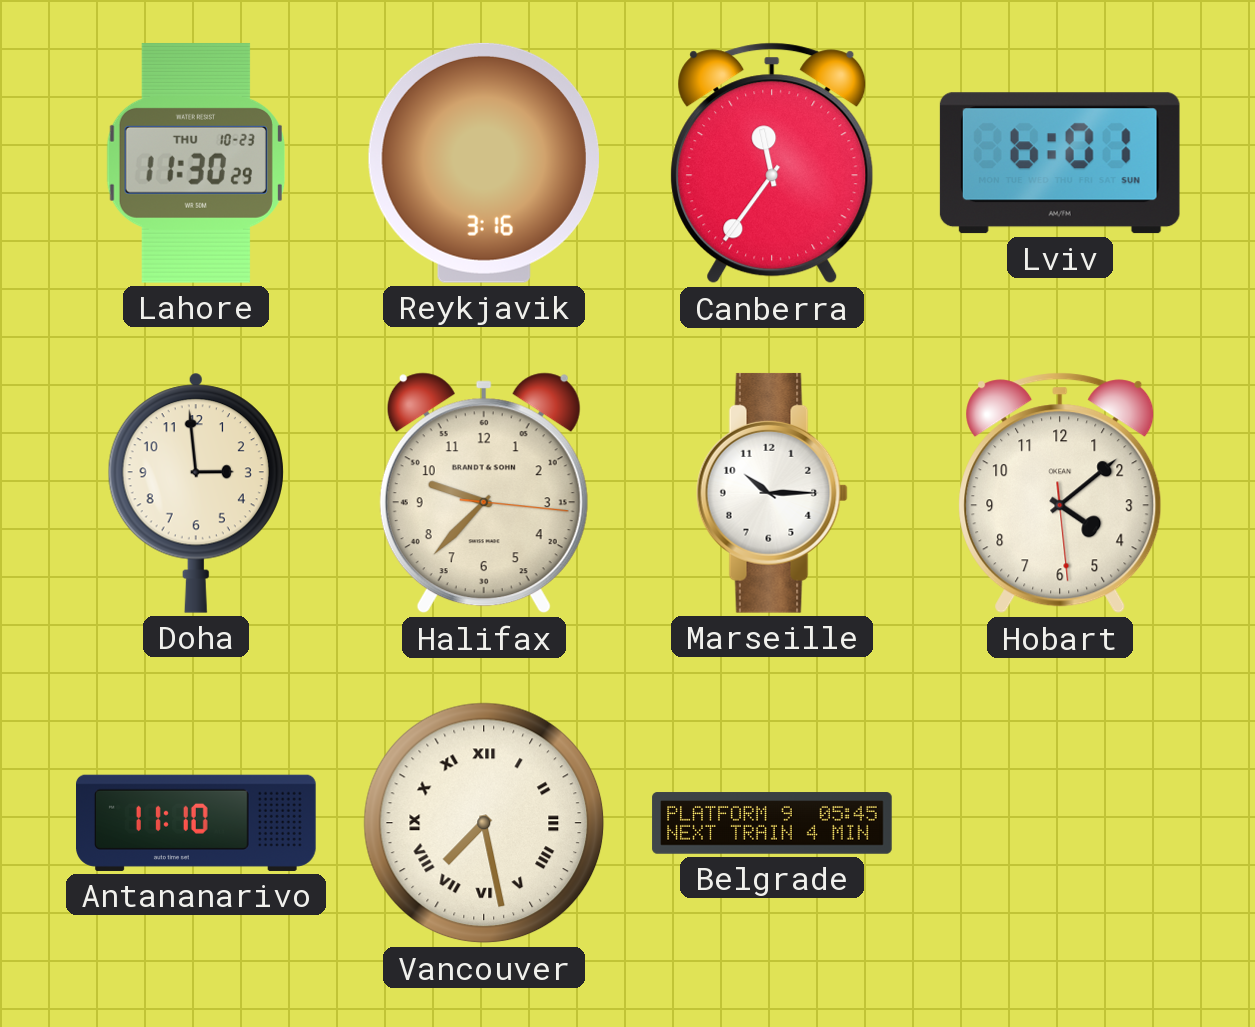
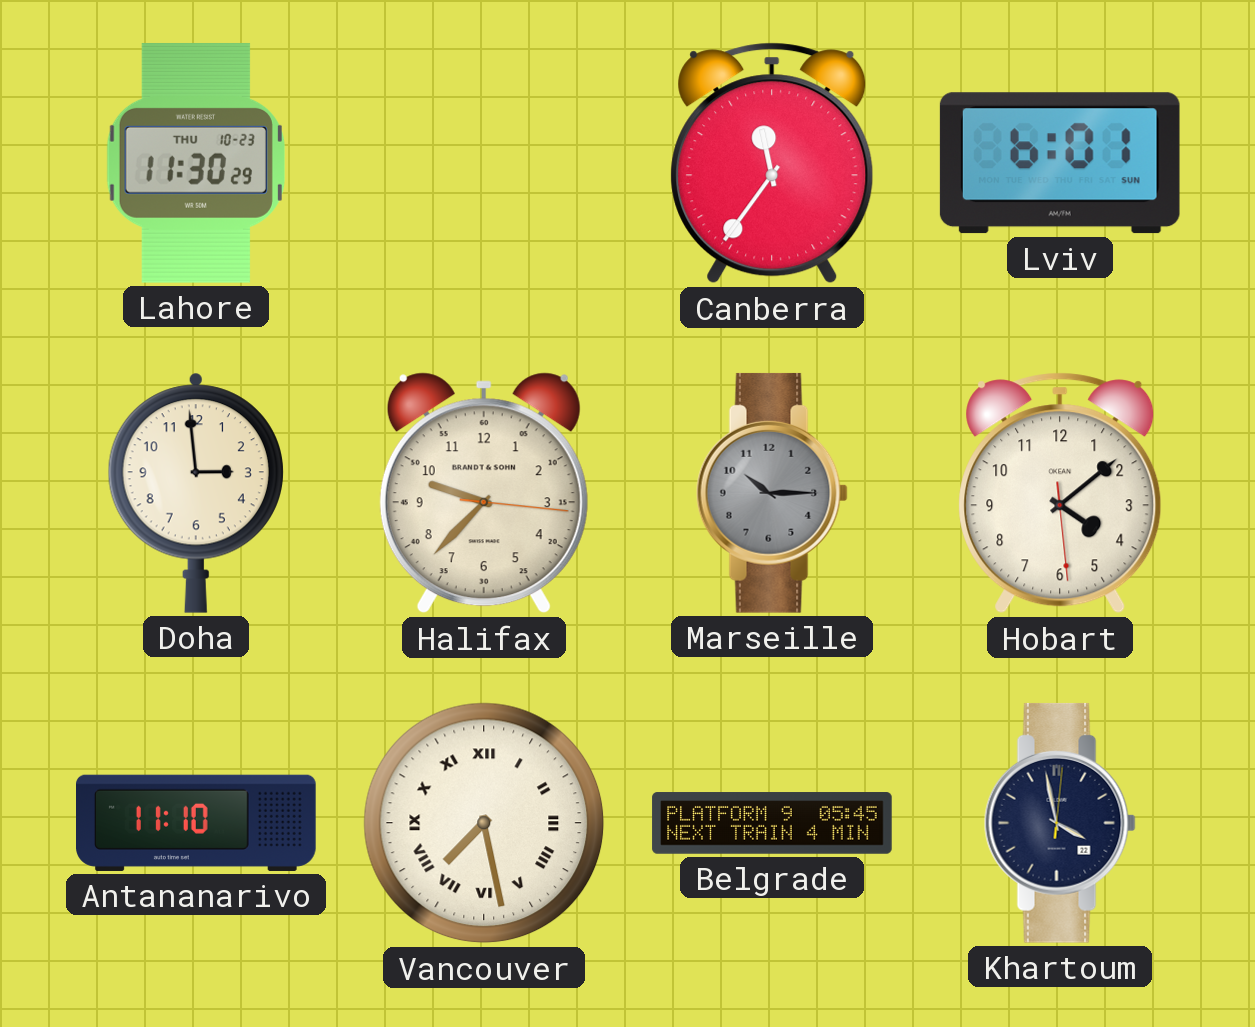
Reykjavik: 3:16 -> none
Marseille dial: white -> grey
Khartoum: none -> 3:58
